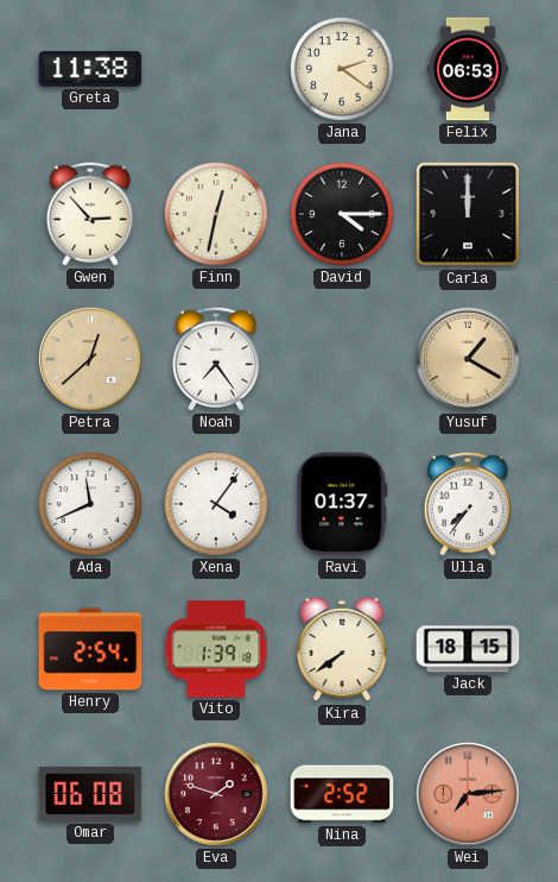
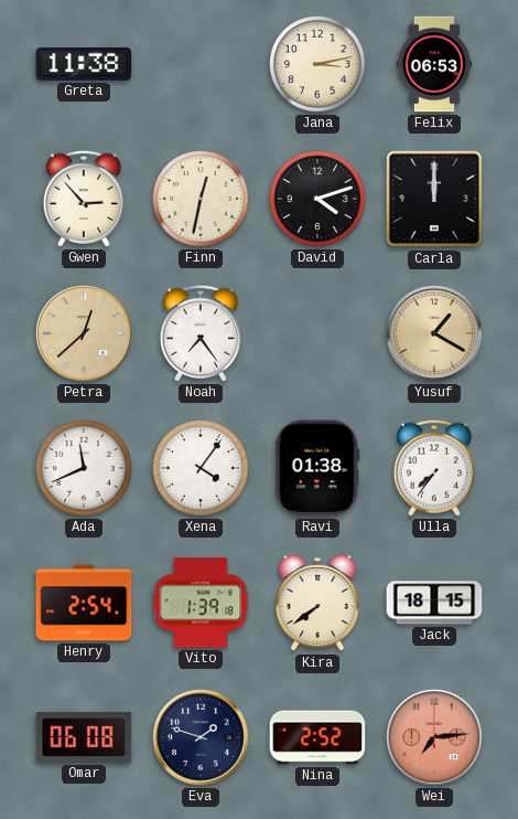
Jana: 2:21 -> 3:13
David: 4:15 -> 4:12
Ravi: 01:37 -> 01:38
Eva dial: burgundy -> navy
